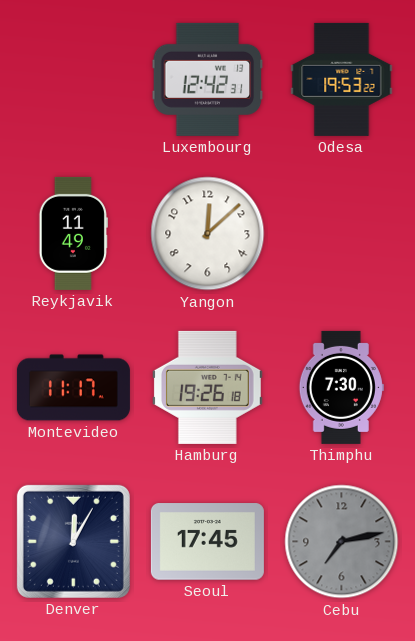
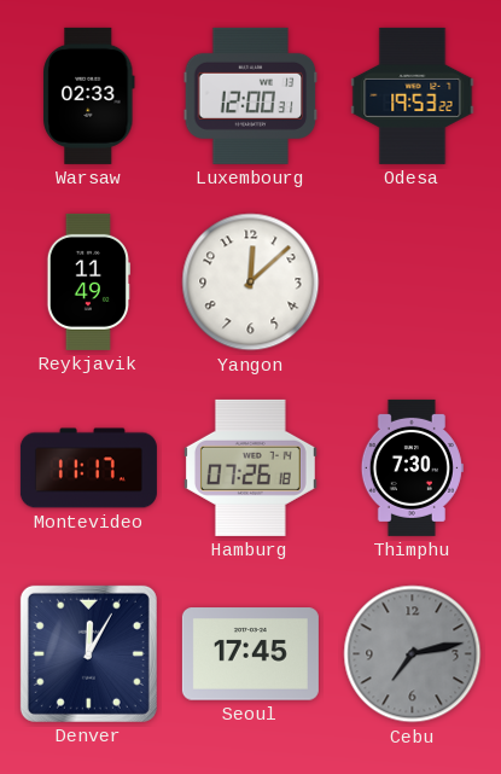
Warsaw: none -> 02:33
Luxembourg: 12:42 -> 12:00
Hamburg: 19:26 -> 07:26
